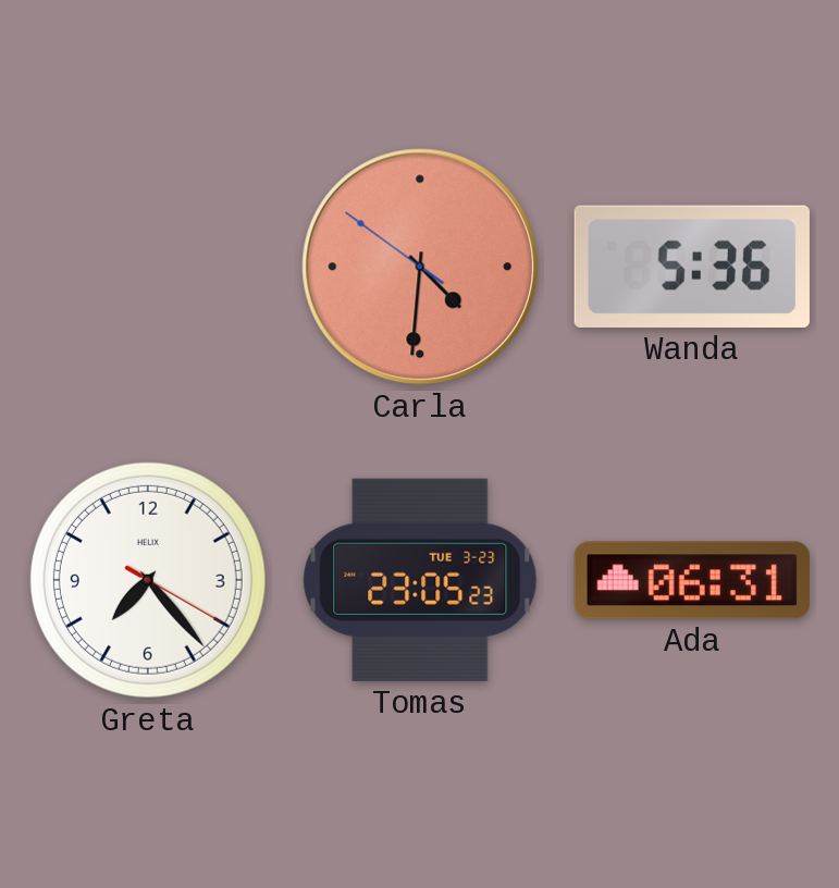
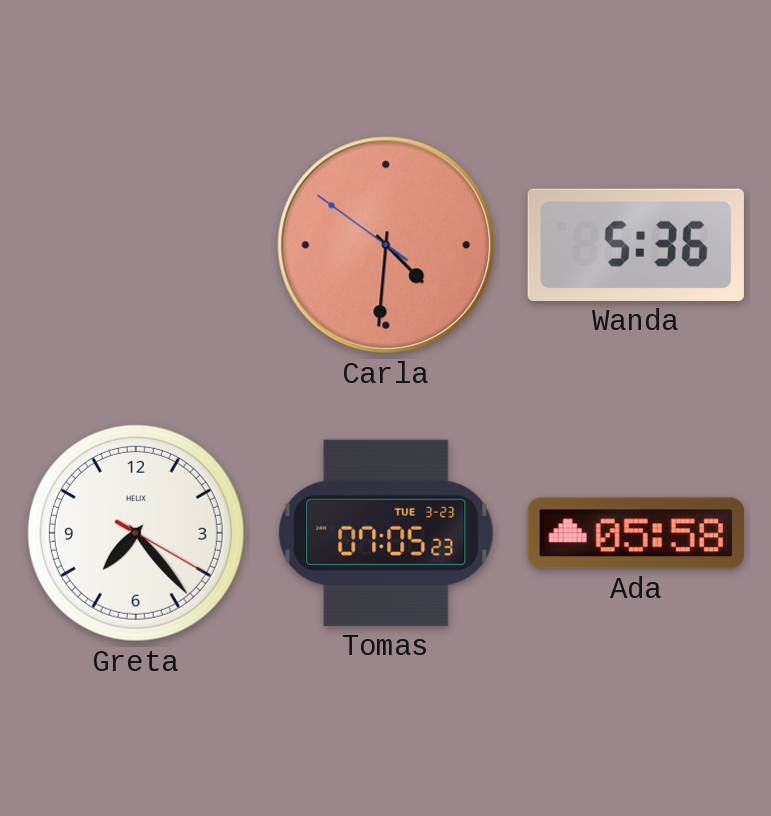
Tomas: 23:05 -> 07:05
Ada: 06:31 -> 05:58
